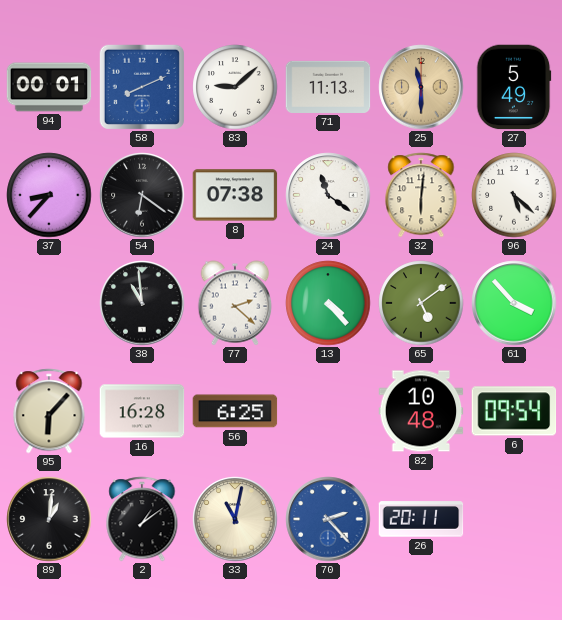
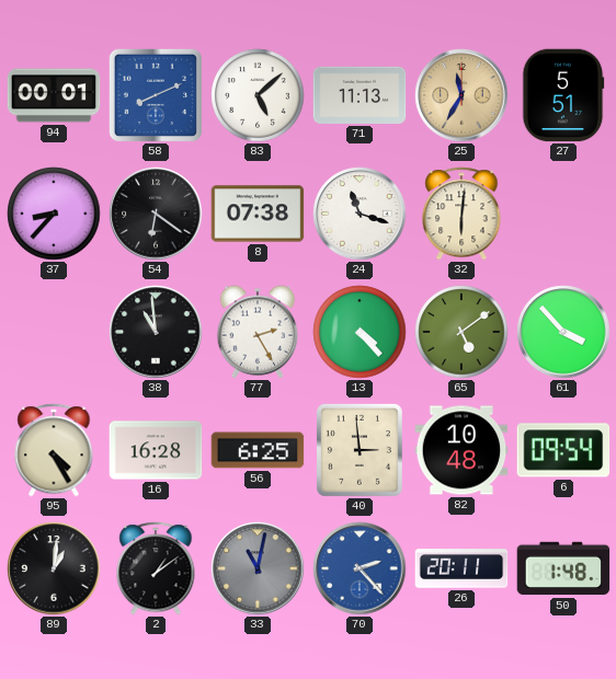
83: 9:08 -> 5:08
25: 11:30 -> 11:35
27: 5:49 -> 5:51
24: 11:21 -> 11:18
96: 5:22 -> none
77: 2:22 -> 2:25
95: 6:07 -> 4:25
40: none -> 2:59
33 dial: cream -> grey
50: none -> 1:48
